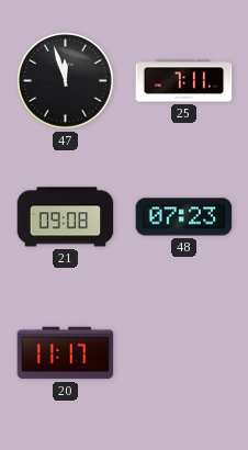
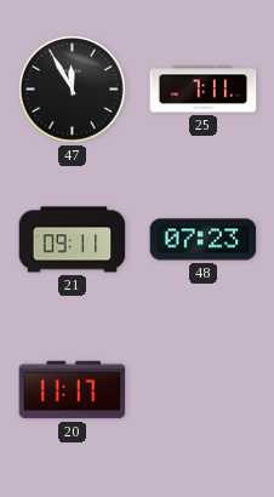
47: 11:57 -> 11:55
21: 09:08 -> 09:11
